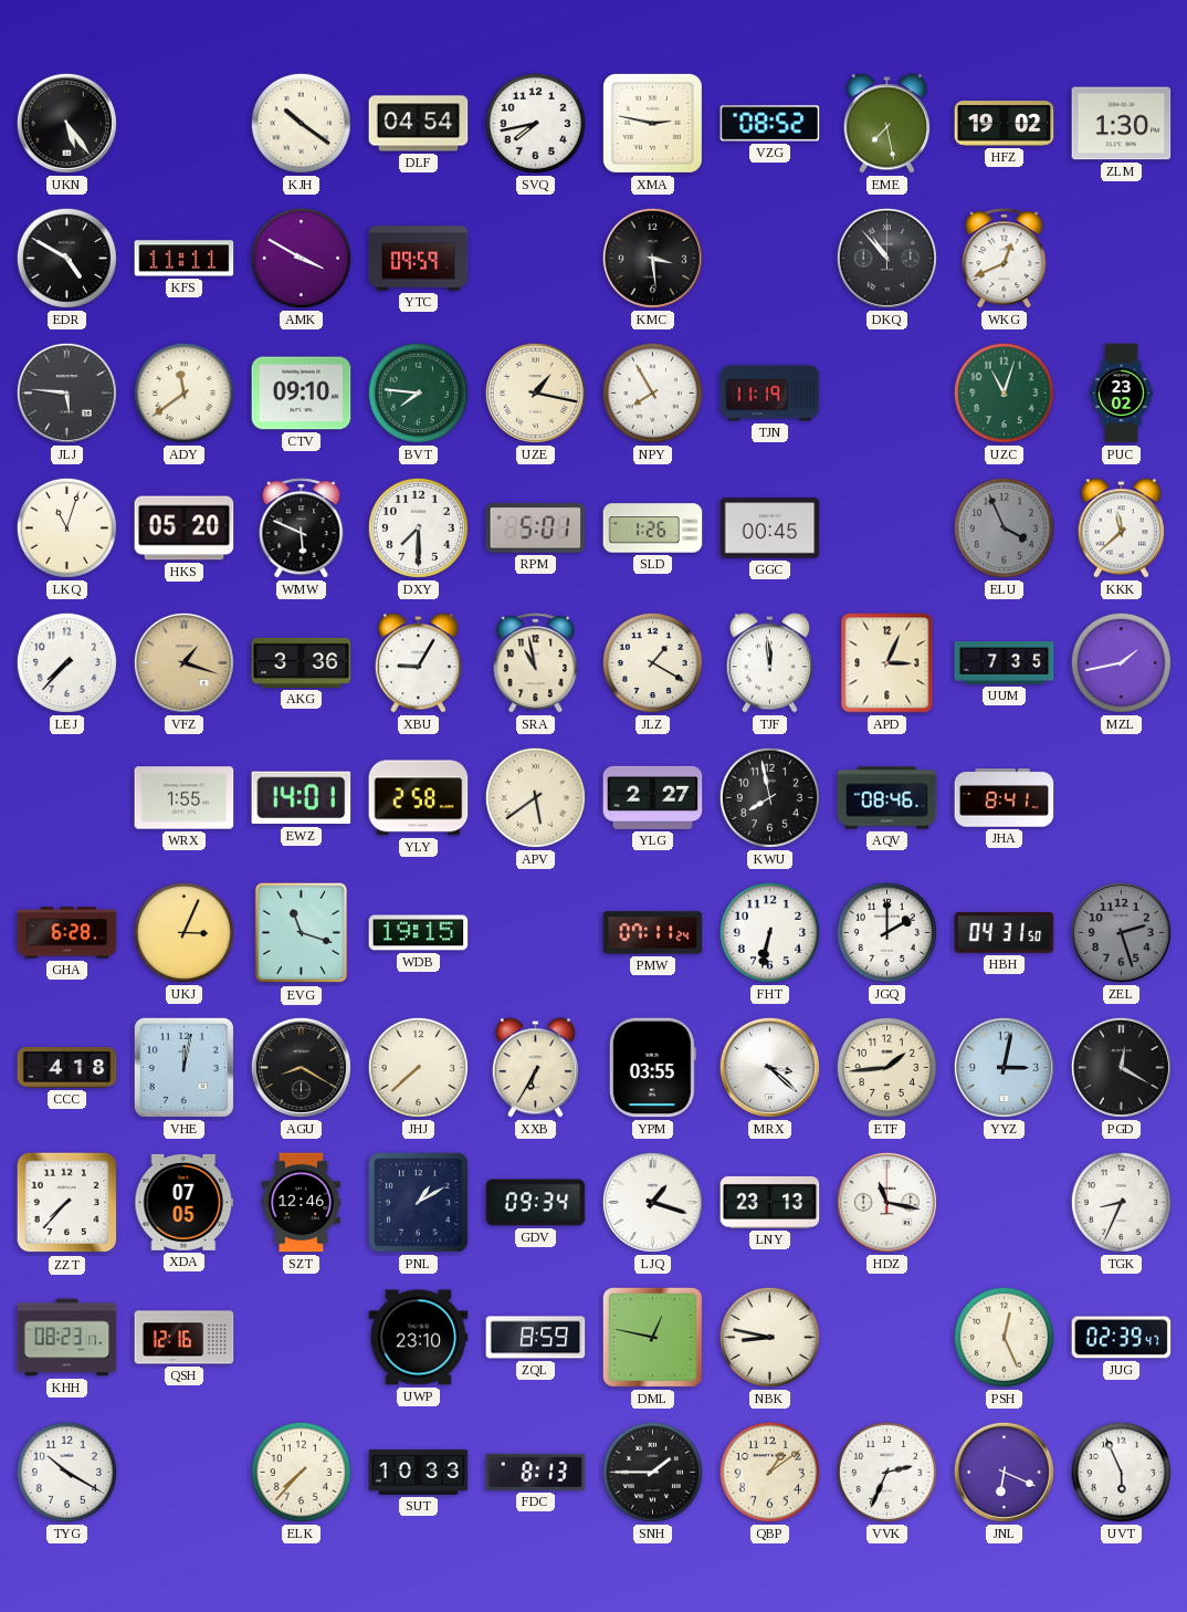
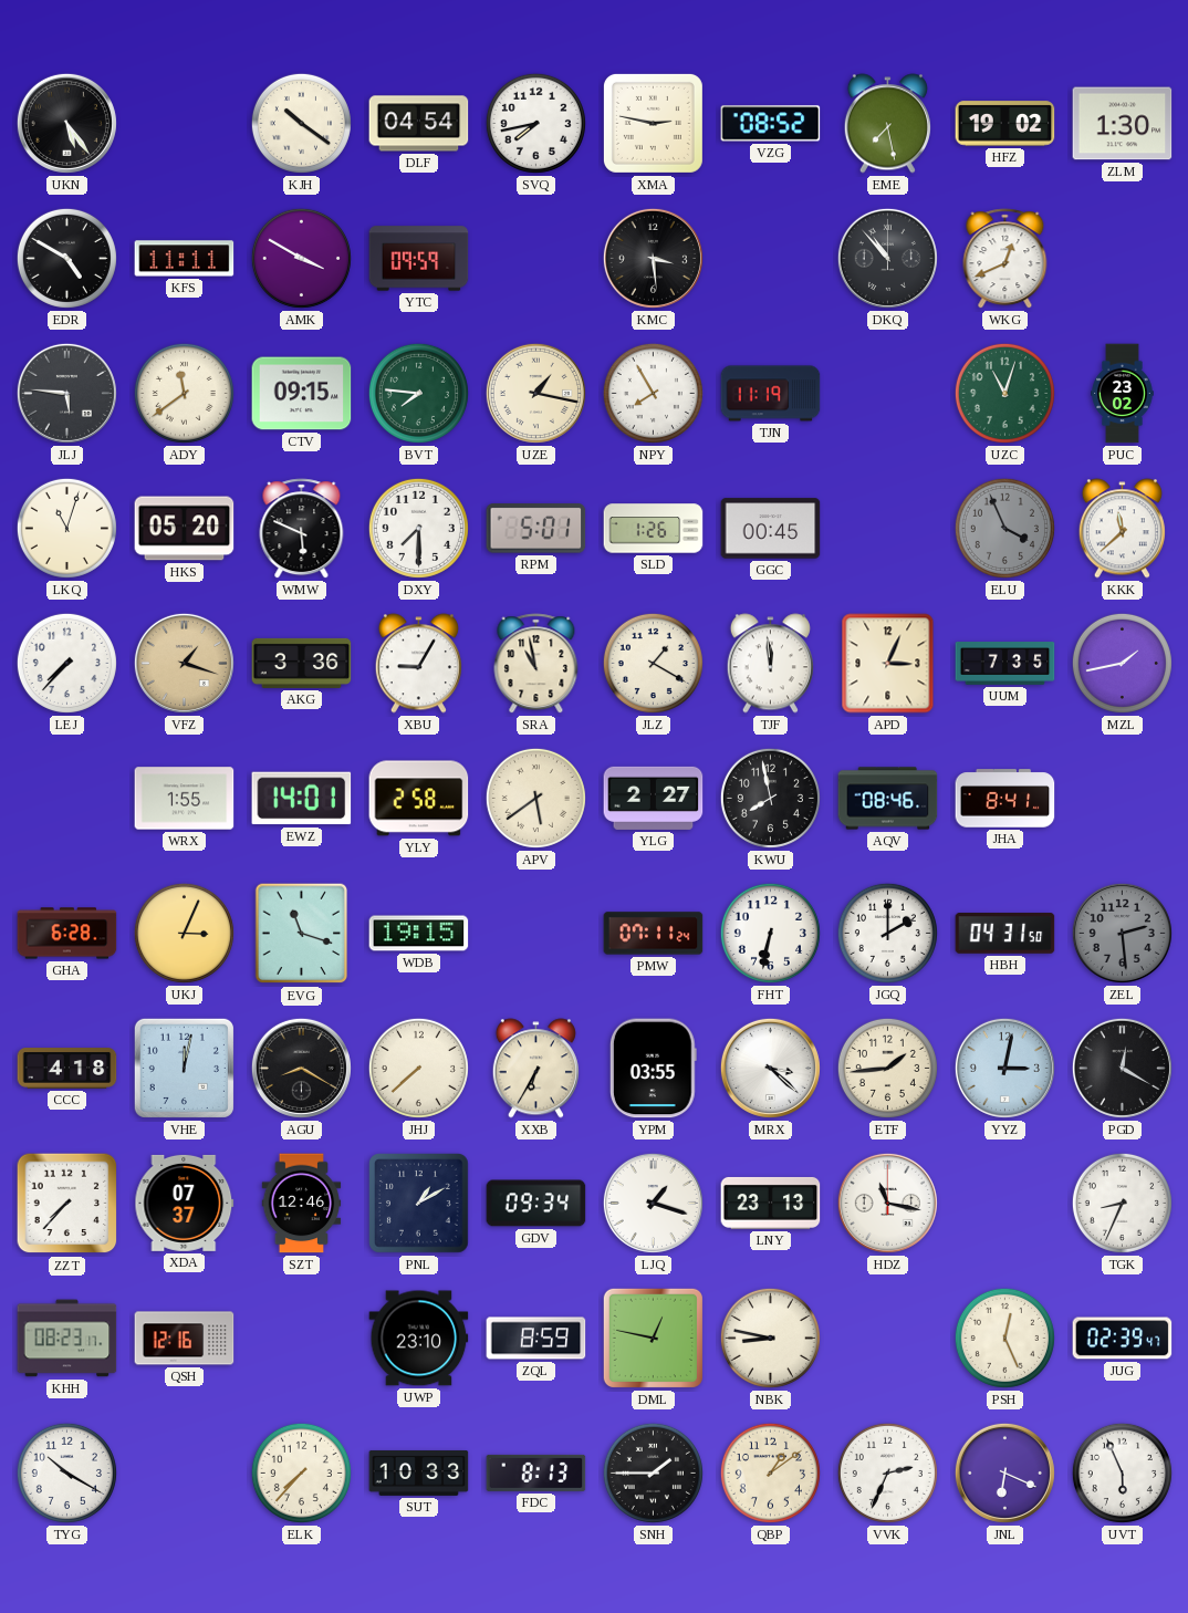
CTV: 09:10 -> 09:15
ZEL: 2:27 -> 2:29
XDA: 07:05 -> 07:37
